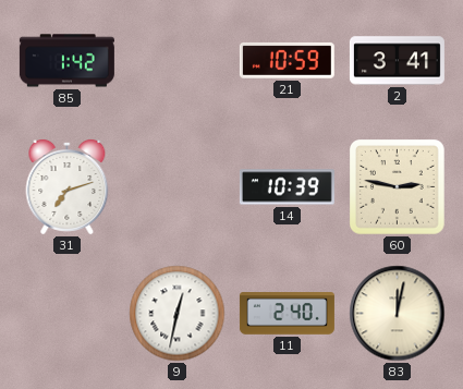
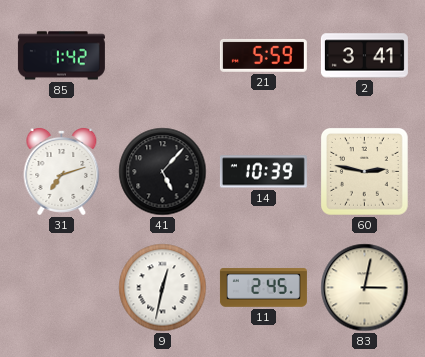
21: 10:59 -> 5:59
41: none -> 5:07
11: 2:40 -> 2:45
83: 12:02 -> 3:02
